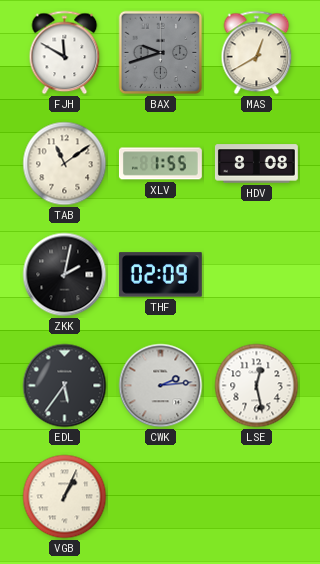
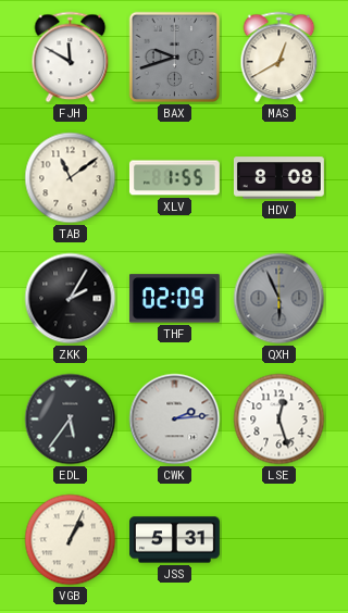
ZKK: 2:02 -> 2:05
QXH: none -> 5:56
LSE: 12:28 -> 12:27
JSS: none -> 5:31
